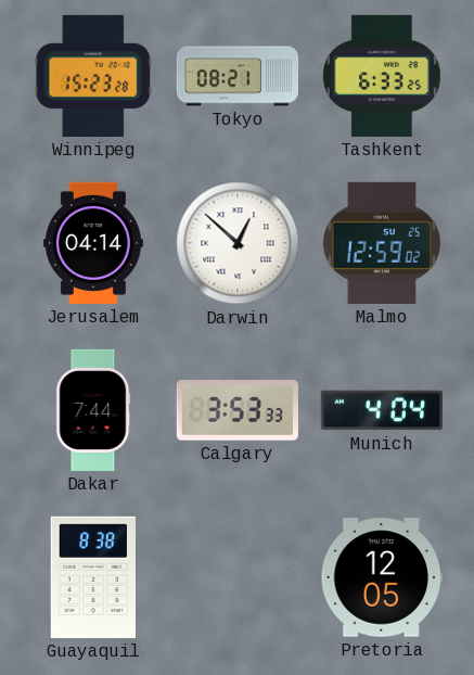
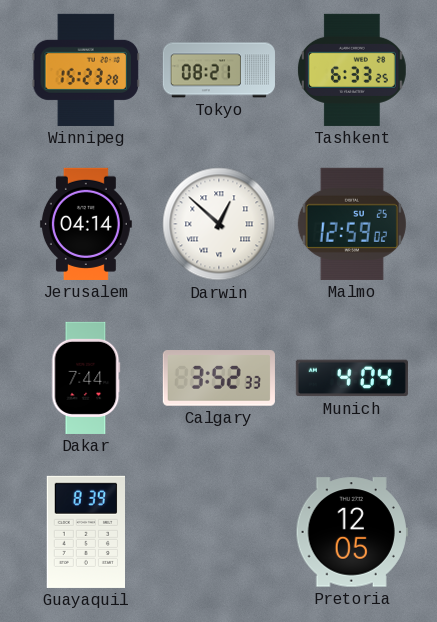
Calgary: 3:53 -> 3:52
Guayaquil: 8:38 -> 8:39
